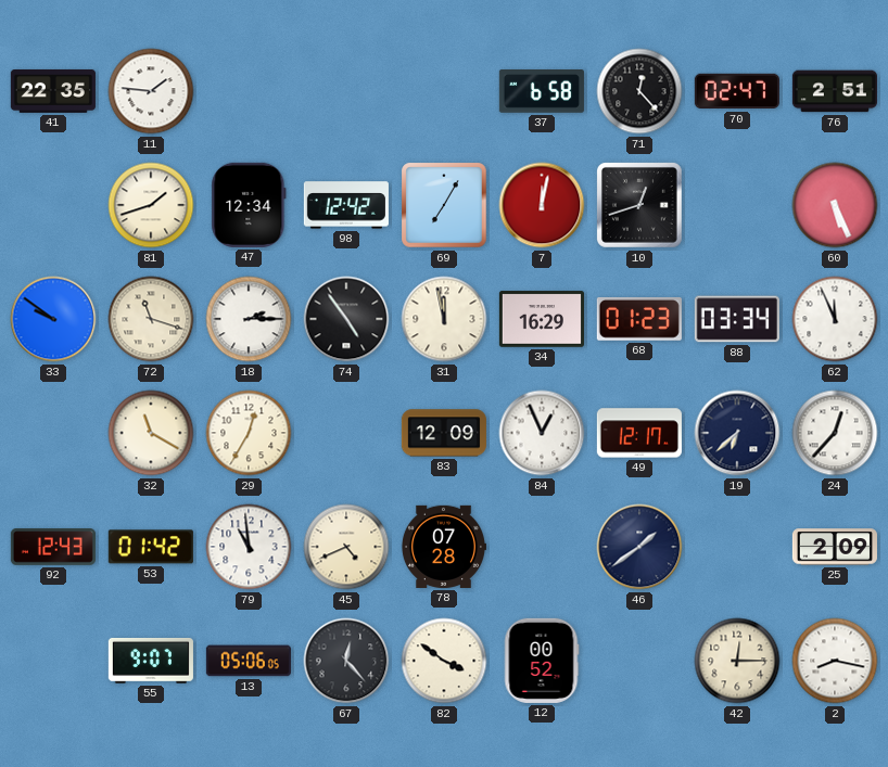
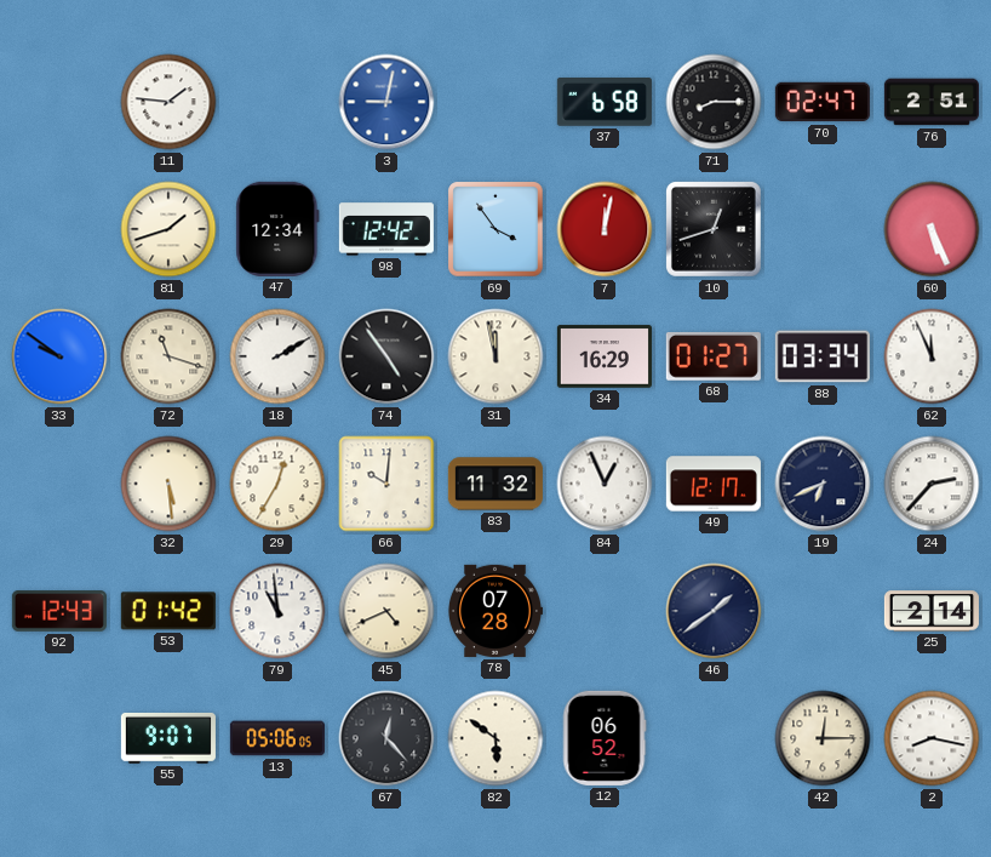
41: 22:35 -> none
3: none -> 9:02
71: 12:23 -> 8:15
69: 7:05 -> 3:54
18: 2:15 -> 2:10
68: 01:23 -> 01:27
32: 11:20 -> 5:29
66: none -> 10:01
83: 12:09 -> 11:32
19: 6:38 -> 6:41
24: 12:37 -> 2:37
25: 2:09 -> 2:14
82: 3:51 -> 5:51
12: 00:52 -> 06:52
